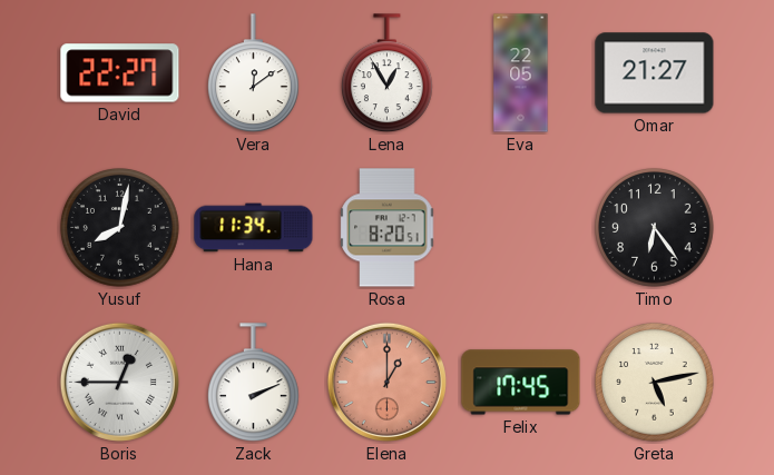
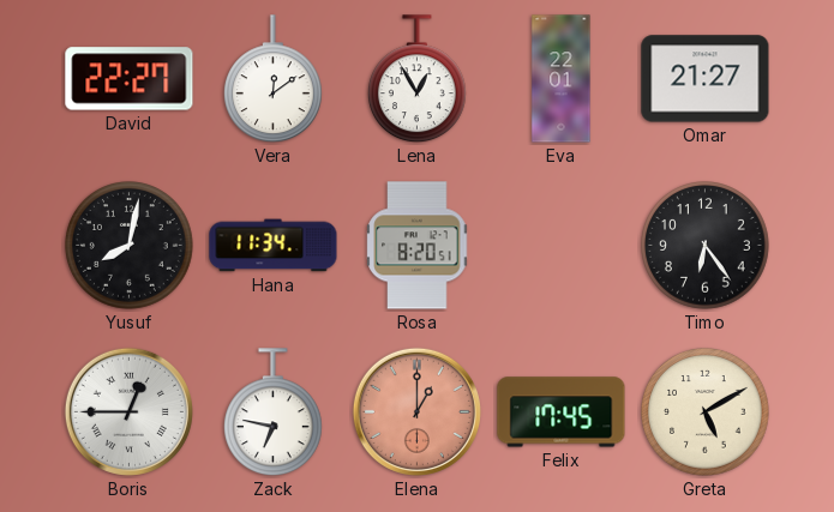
Eva: 22:05 -> 22:01
Zack: 2:11 -> 6:47
Greta: 5:13 -> 5:10
